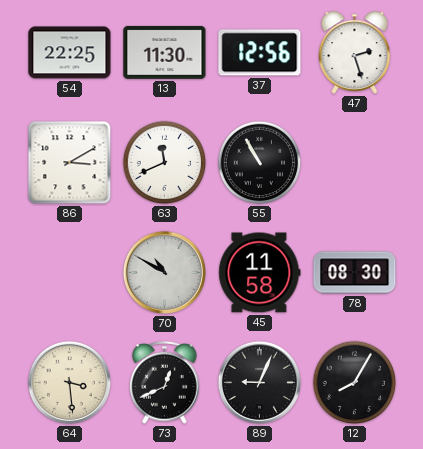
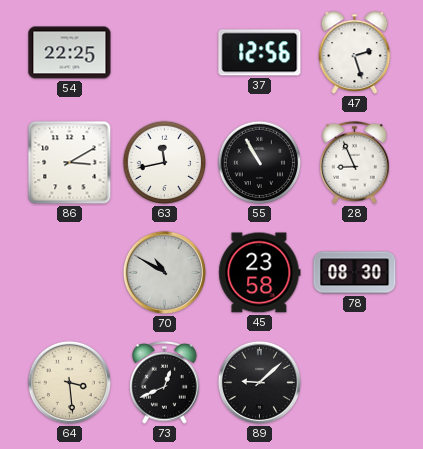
13: 11:30 -> none
63: 11:41 -> 11:43
28: none -> 8:56
45: 11:58 -> 23:58
89: 9:04 -> 9:08
12: 8:05 -> none
